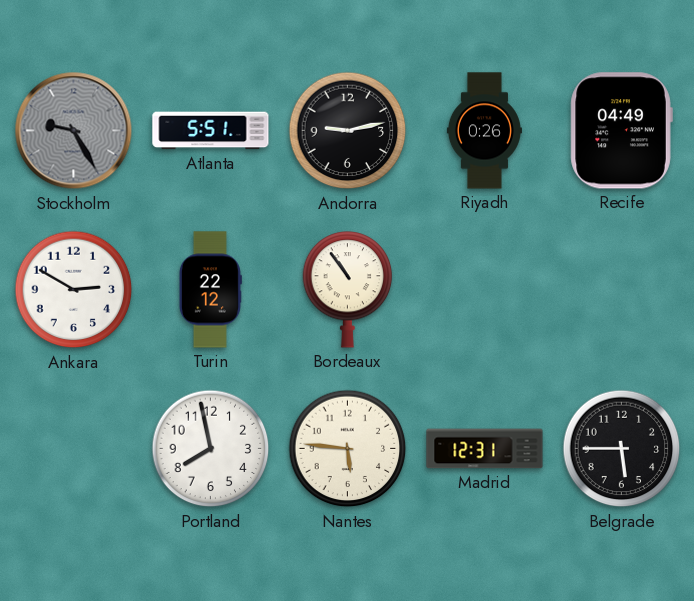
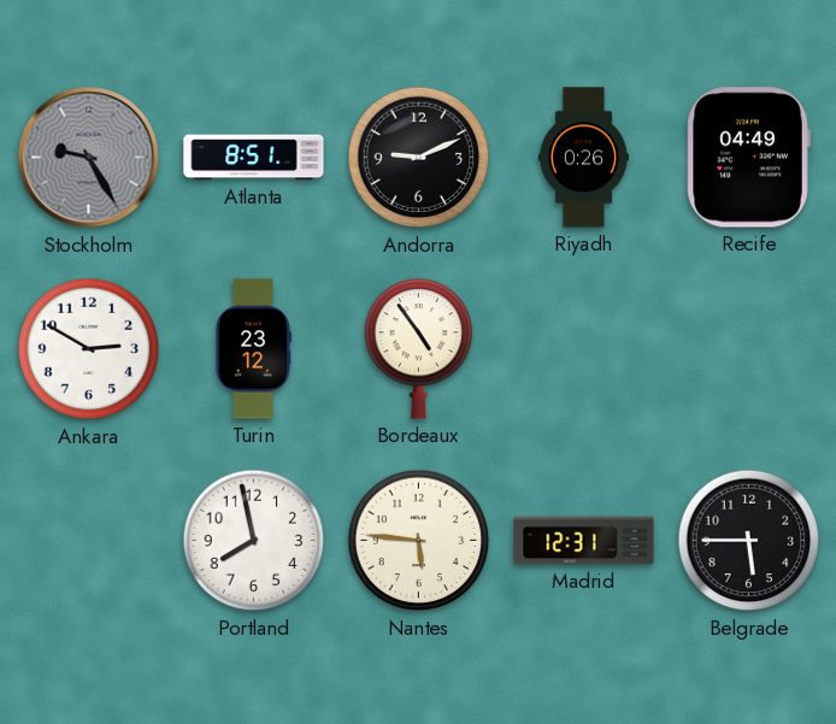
Atlanta: 5:51 -> 8:51
Andorra: 9:13 -> 9:11
Turin: 22:12 -> 23:12
Bordeaux: 10:54 -> 4:54
